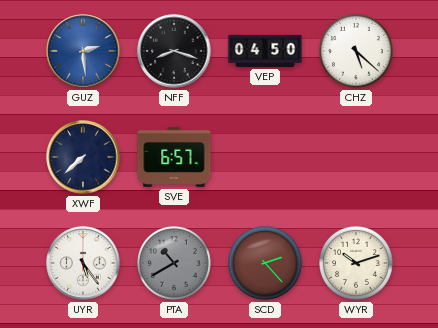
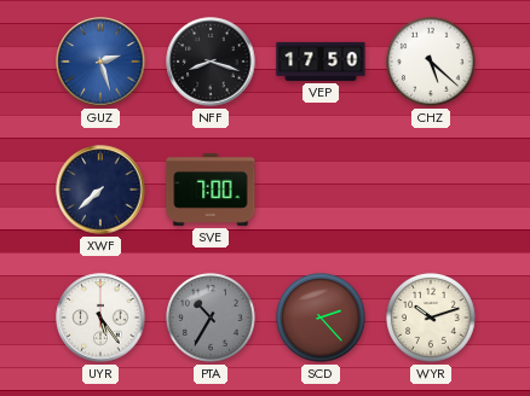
GUZ: 2:29 -> 2:27
VEP: 04:50 -> 17:50
SVE: 6:57 -> 7:00
PTA: 10:40 -> 10:35
